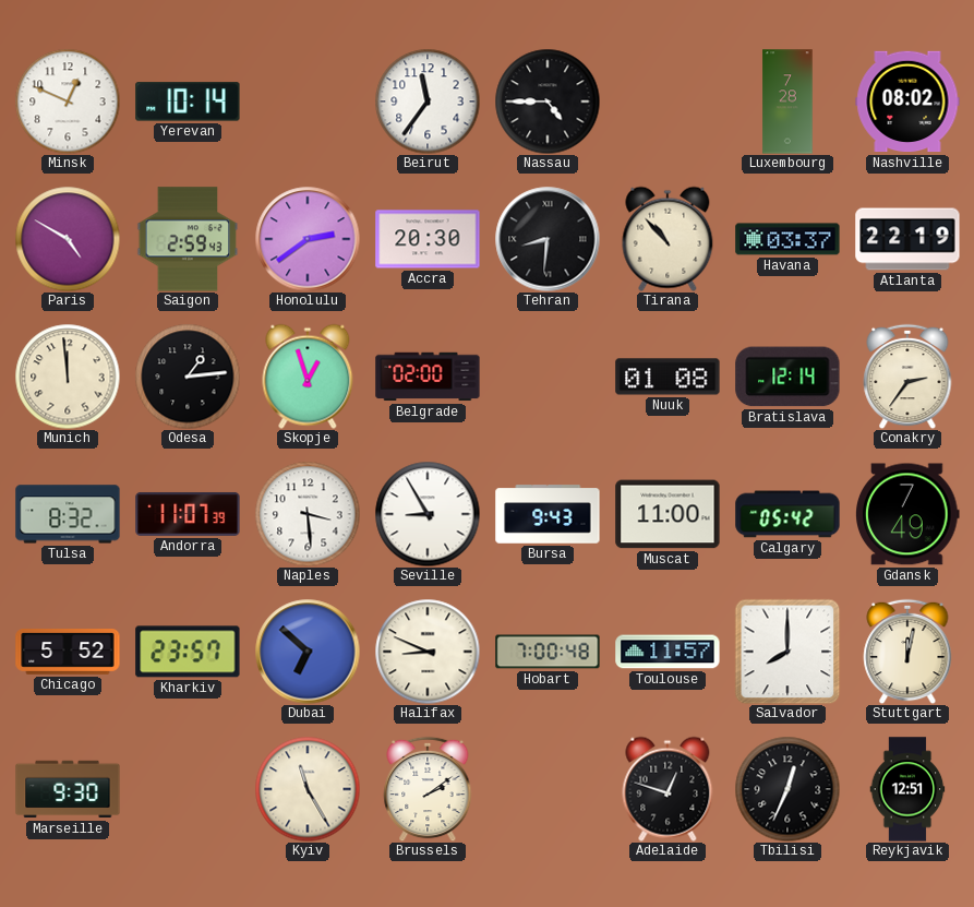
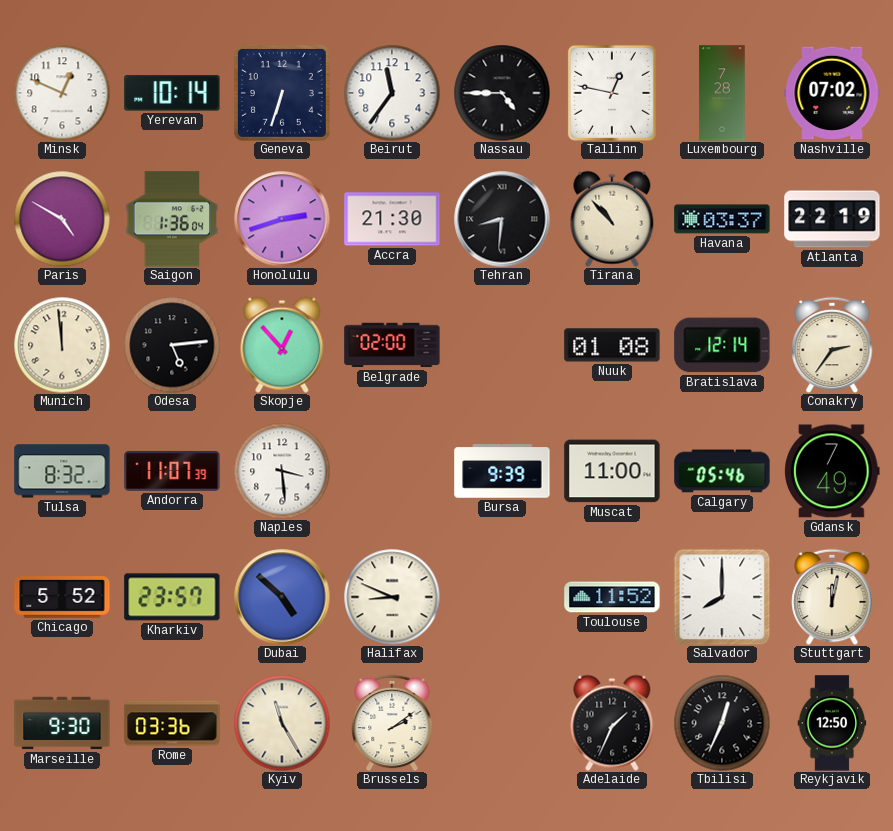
Geneva: none -> 6:33
Tallinn: none -> 12:47
Nashville: 08:02 -> 07:02
Saigon: 2:59 -> 1:36
Honolulu: 2:39 -> 2:42
Accra: 20:30 -> 21:30
Odesa: 1:14 -> 5:14
Skopje: 12:57 -> 12:53
Seville: 8:55 -> none
Bursa: 9:43 -> 9:39
Calgary: 05:42 -> 05:46
Dubai: 6:52 -> 4:52
Hobart: 7:00 -> none
Toulouse: 11:57 -> 11:52
Rome: none -> 03:36
Adelaide: 12:48 -> 1:34
Reykjavik: 12:51 -> 12:50
